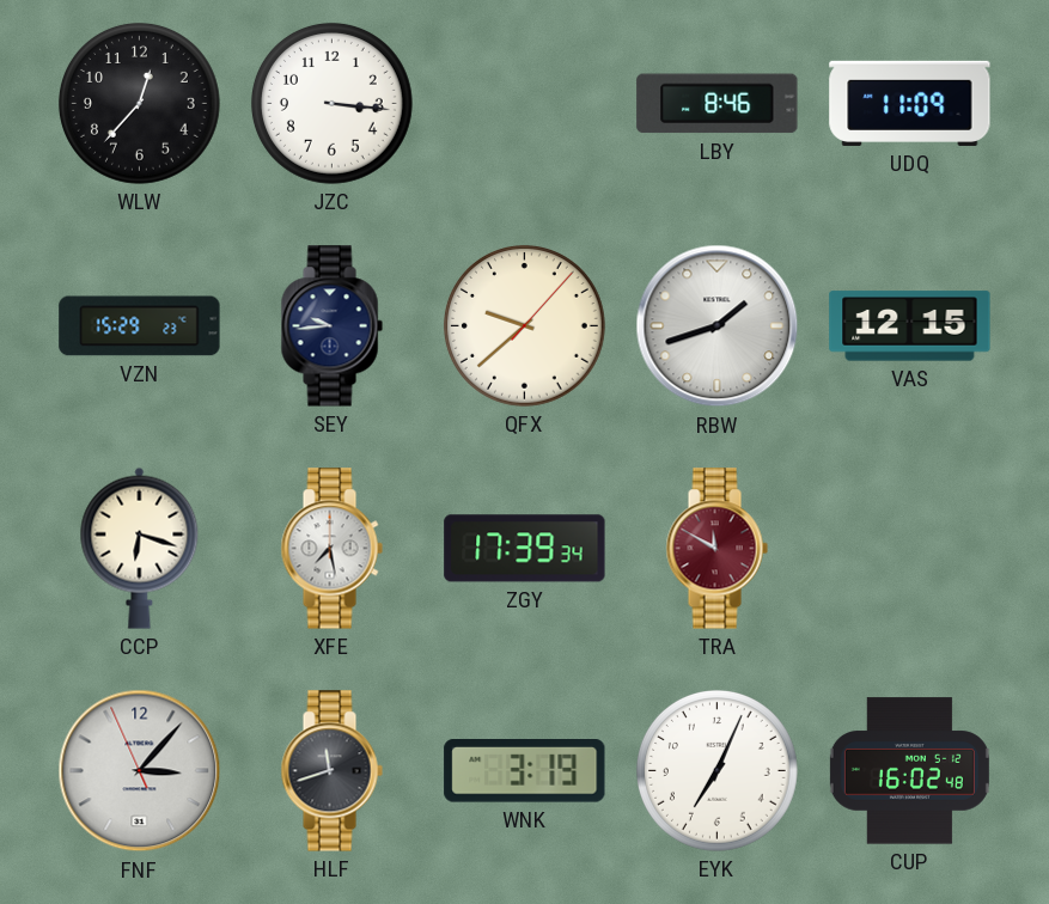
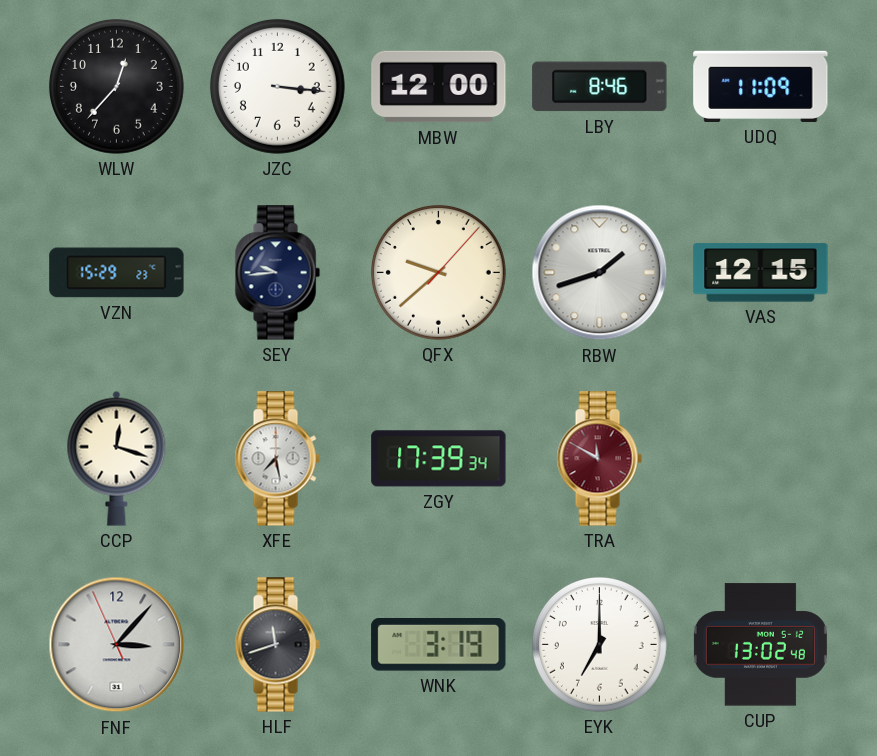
MBW: none -> 12:00
CCP: 6:18 -> 12:18
EYK: 7:04 -> 7:00
CUP: 16:02 -> 13:02
